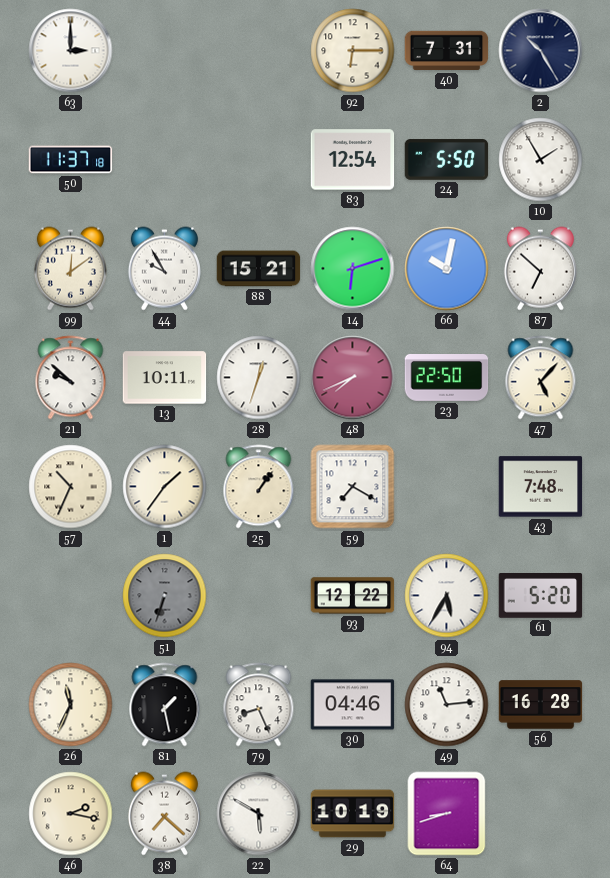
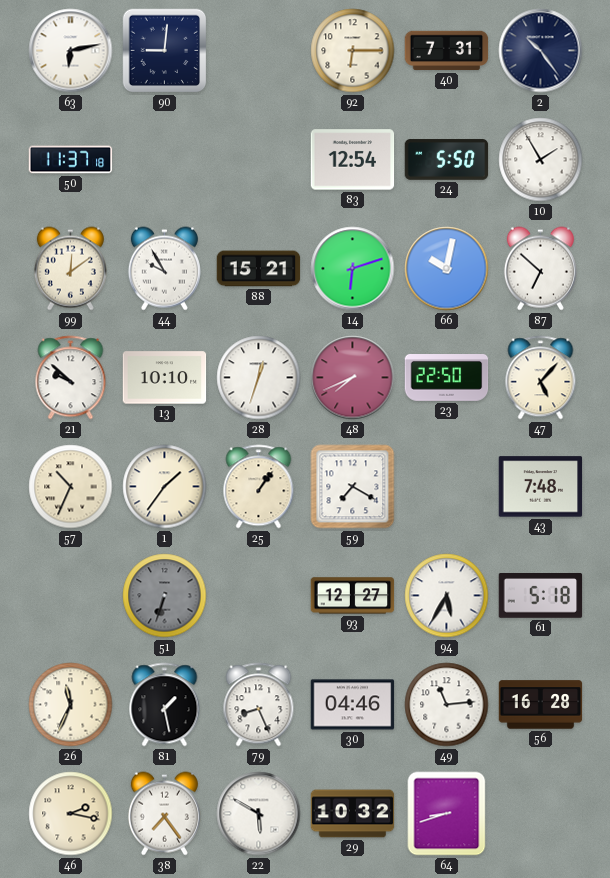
63: 3:00 -> 6:13
90: none -> 9:01
2: 10:25 -> 10:24
13: 10:11 -> 10:10
93: 12:22 -> 12:27
61: 5:20 -> 5:18
38: 7:22 -> 7:24
29: 10:19 -> 10:32
